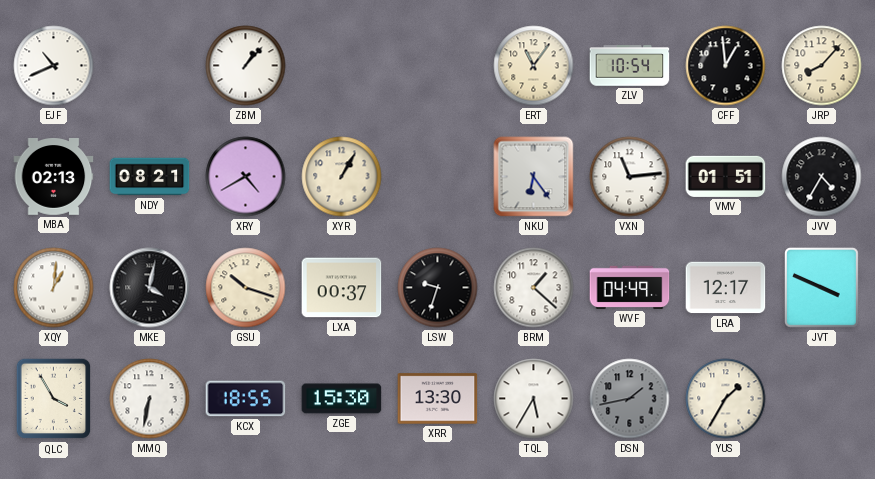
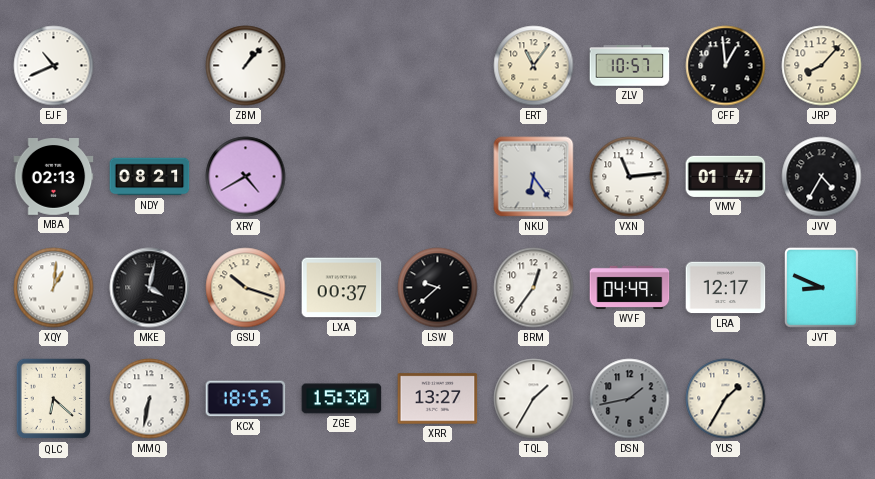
ZLV: 10:54 -> 10:57
XYR: 1:05 -> none
VMV: 01:51 -> 01:47
LSW: 9:33 -> 9:38
BRM: 1:22 -> 12:36
JVT: 3:49 -> 8:49
QLC: 3:55 -> 6:22
XRR: 13:30 -> 13:27
TQL: 5:35 -> 1:35
